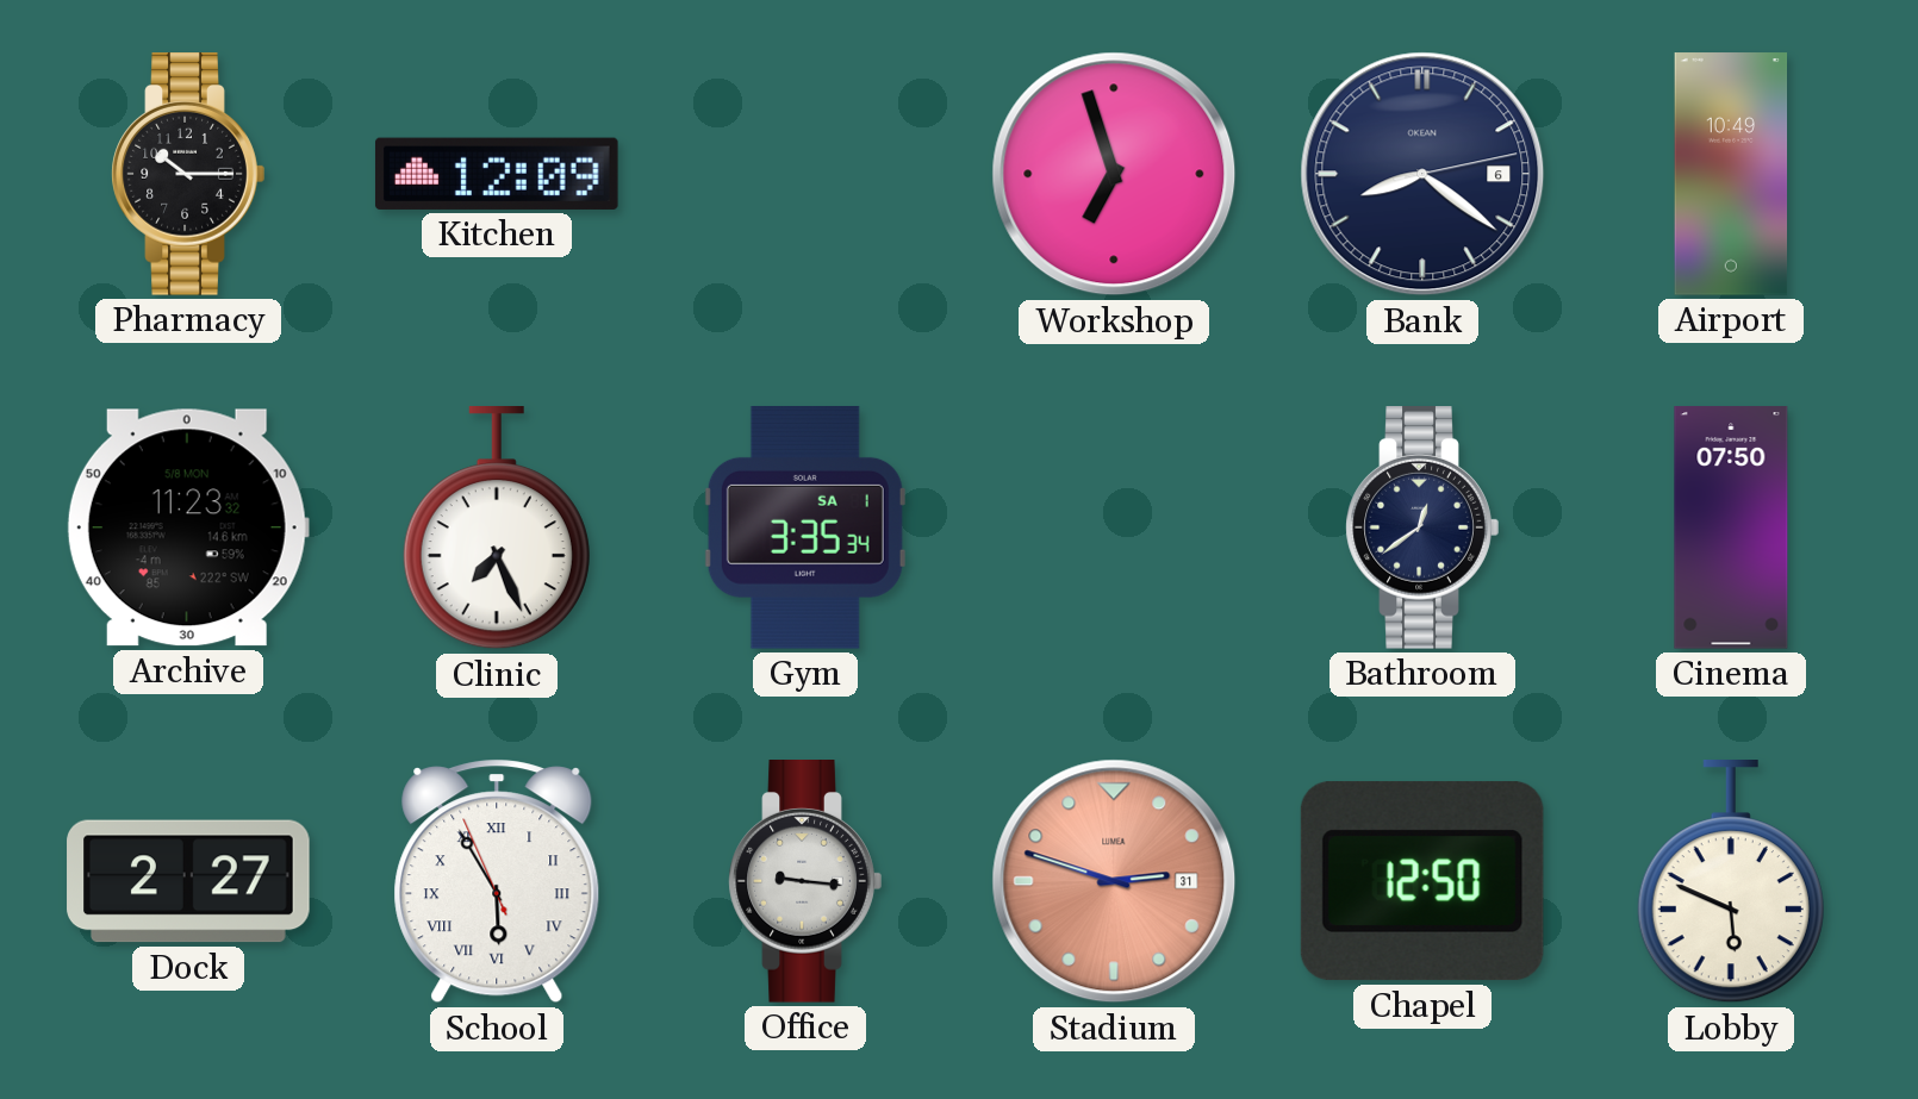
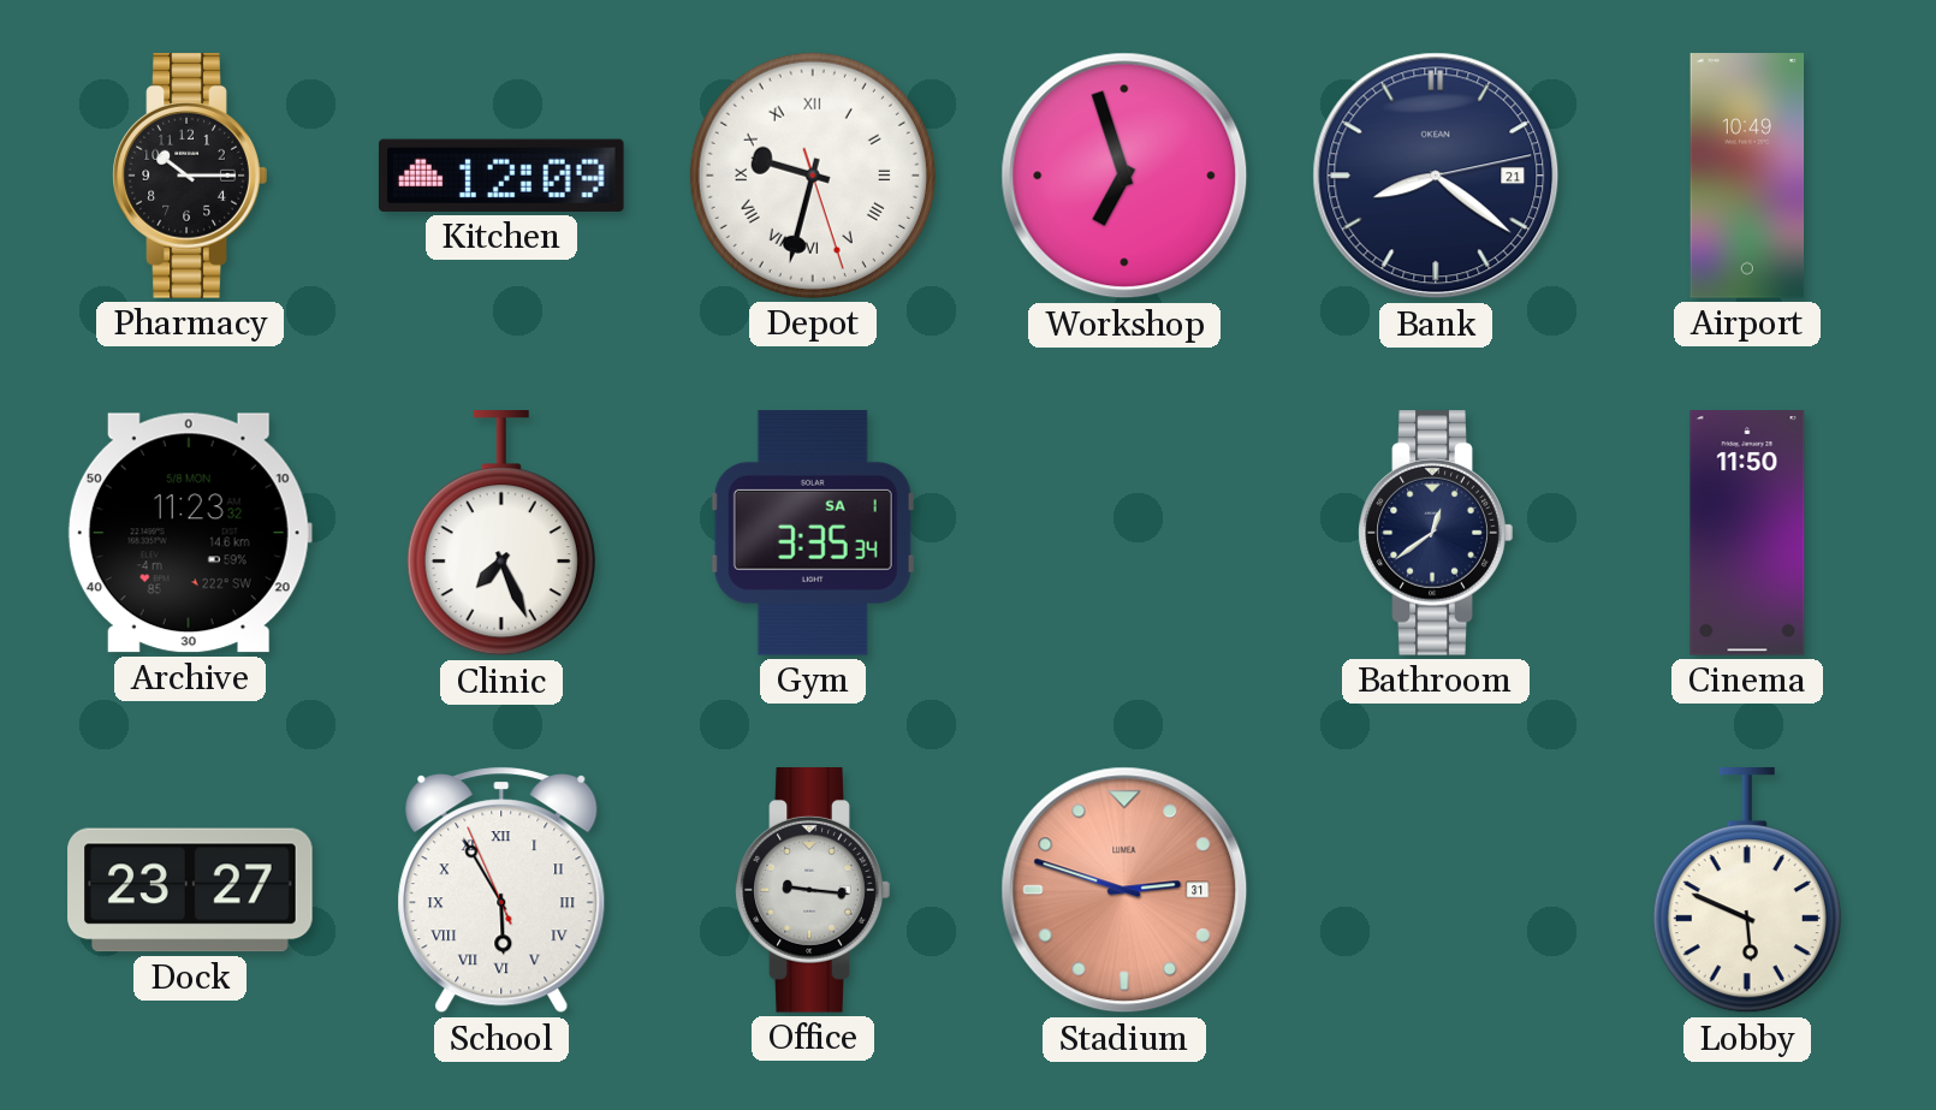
Depot: none -> 9:32
Bank date: 6 -> 21
Cinema: 07:50 -> 11:50
Dock: 2:27 -> 23:27
Chapel: 12:50 -> none
